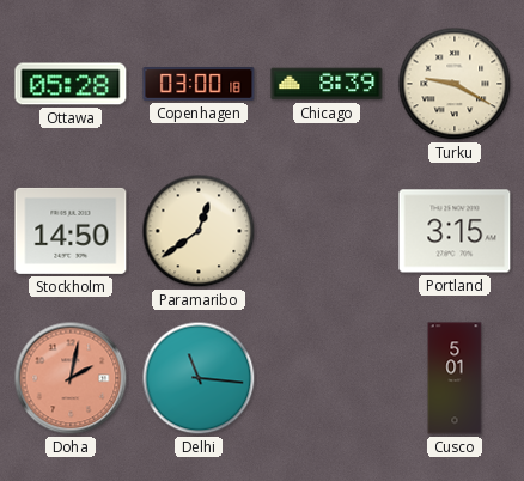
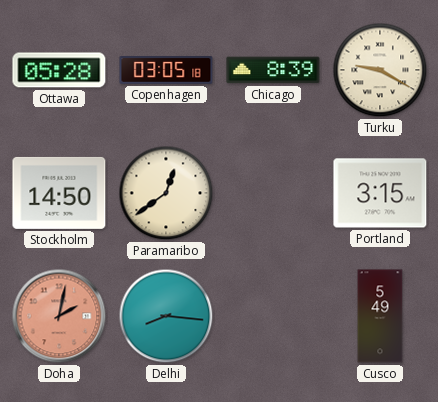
Copenhagen: 03:00 -> 03:05
Delhi: 11:16 -> 8:16
Cusco: 5:01 -> 5:49
